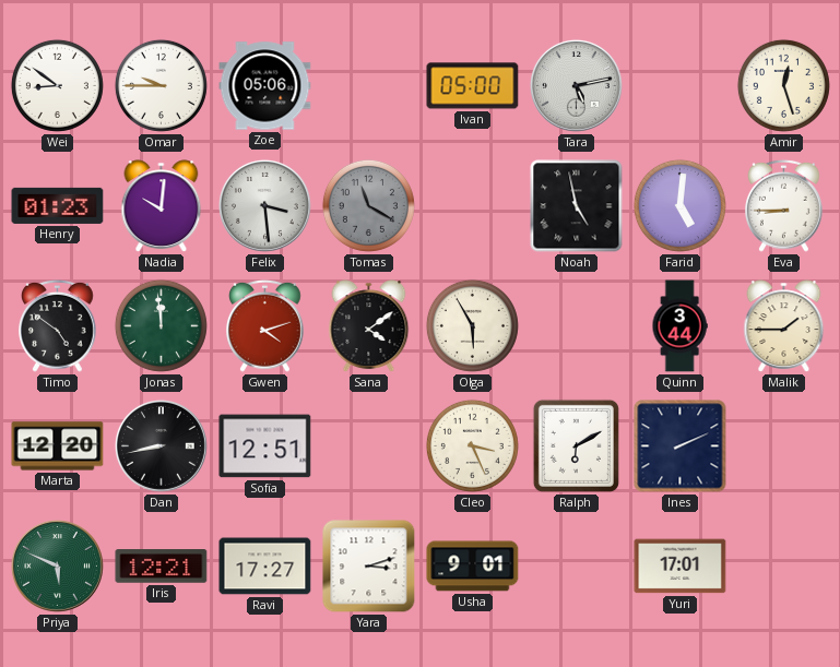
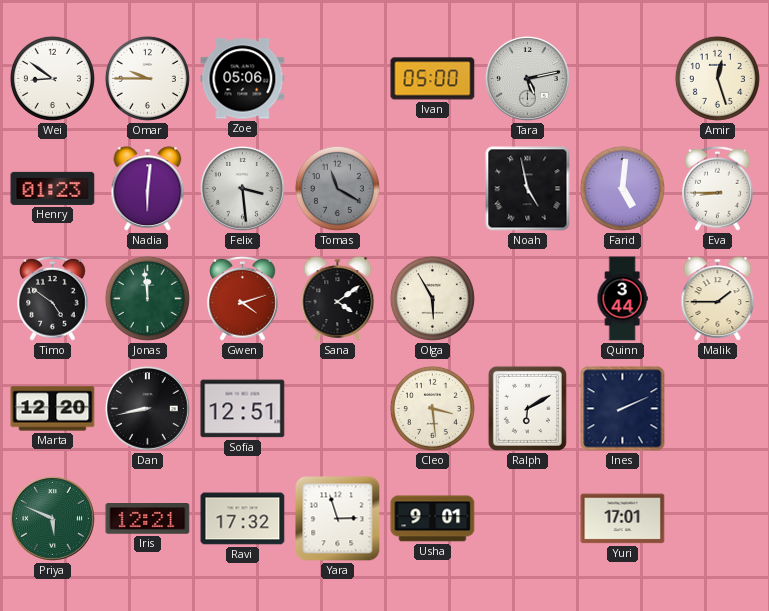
Nadia: 10:01 -> 6:01
Cleo: 3:26 -> 3:29
Ravi: 17:27 -> 17:32
Yara: 3:12 -> 2:57
